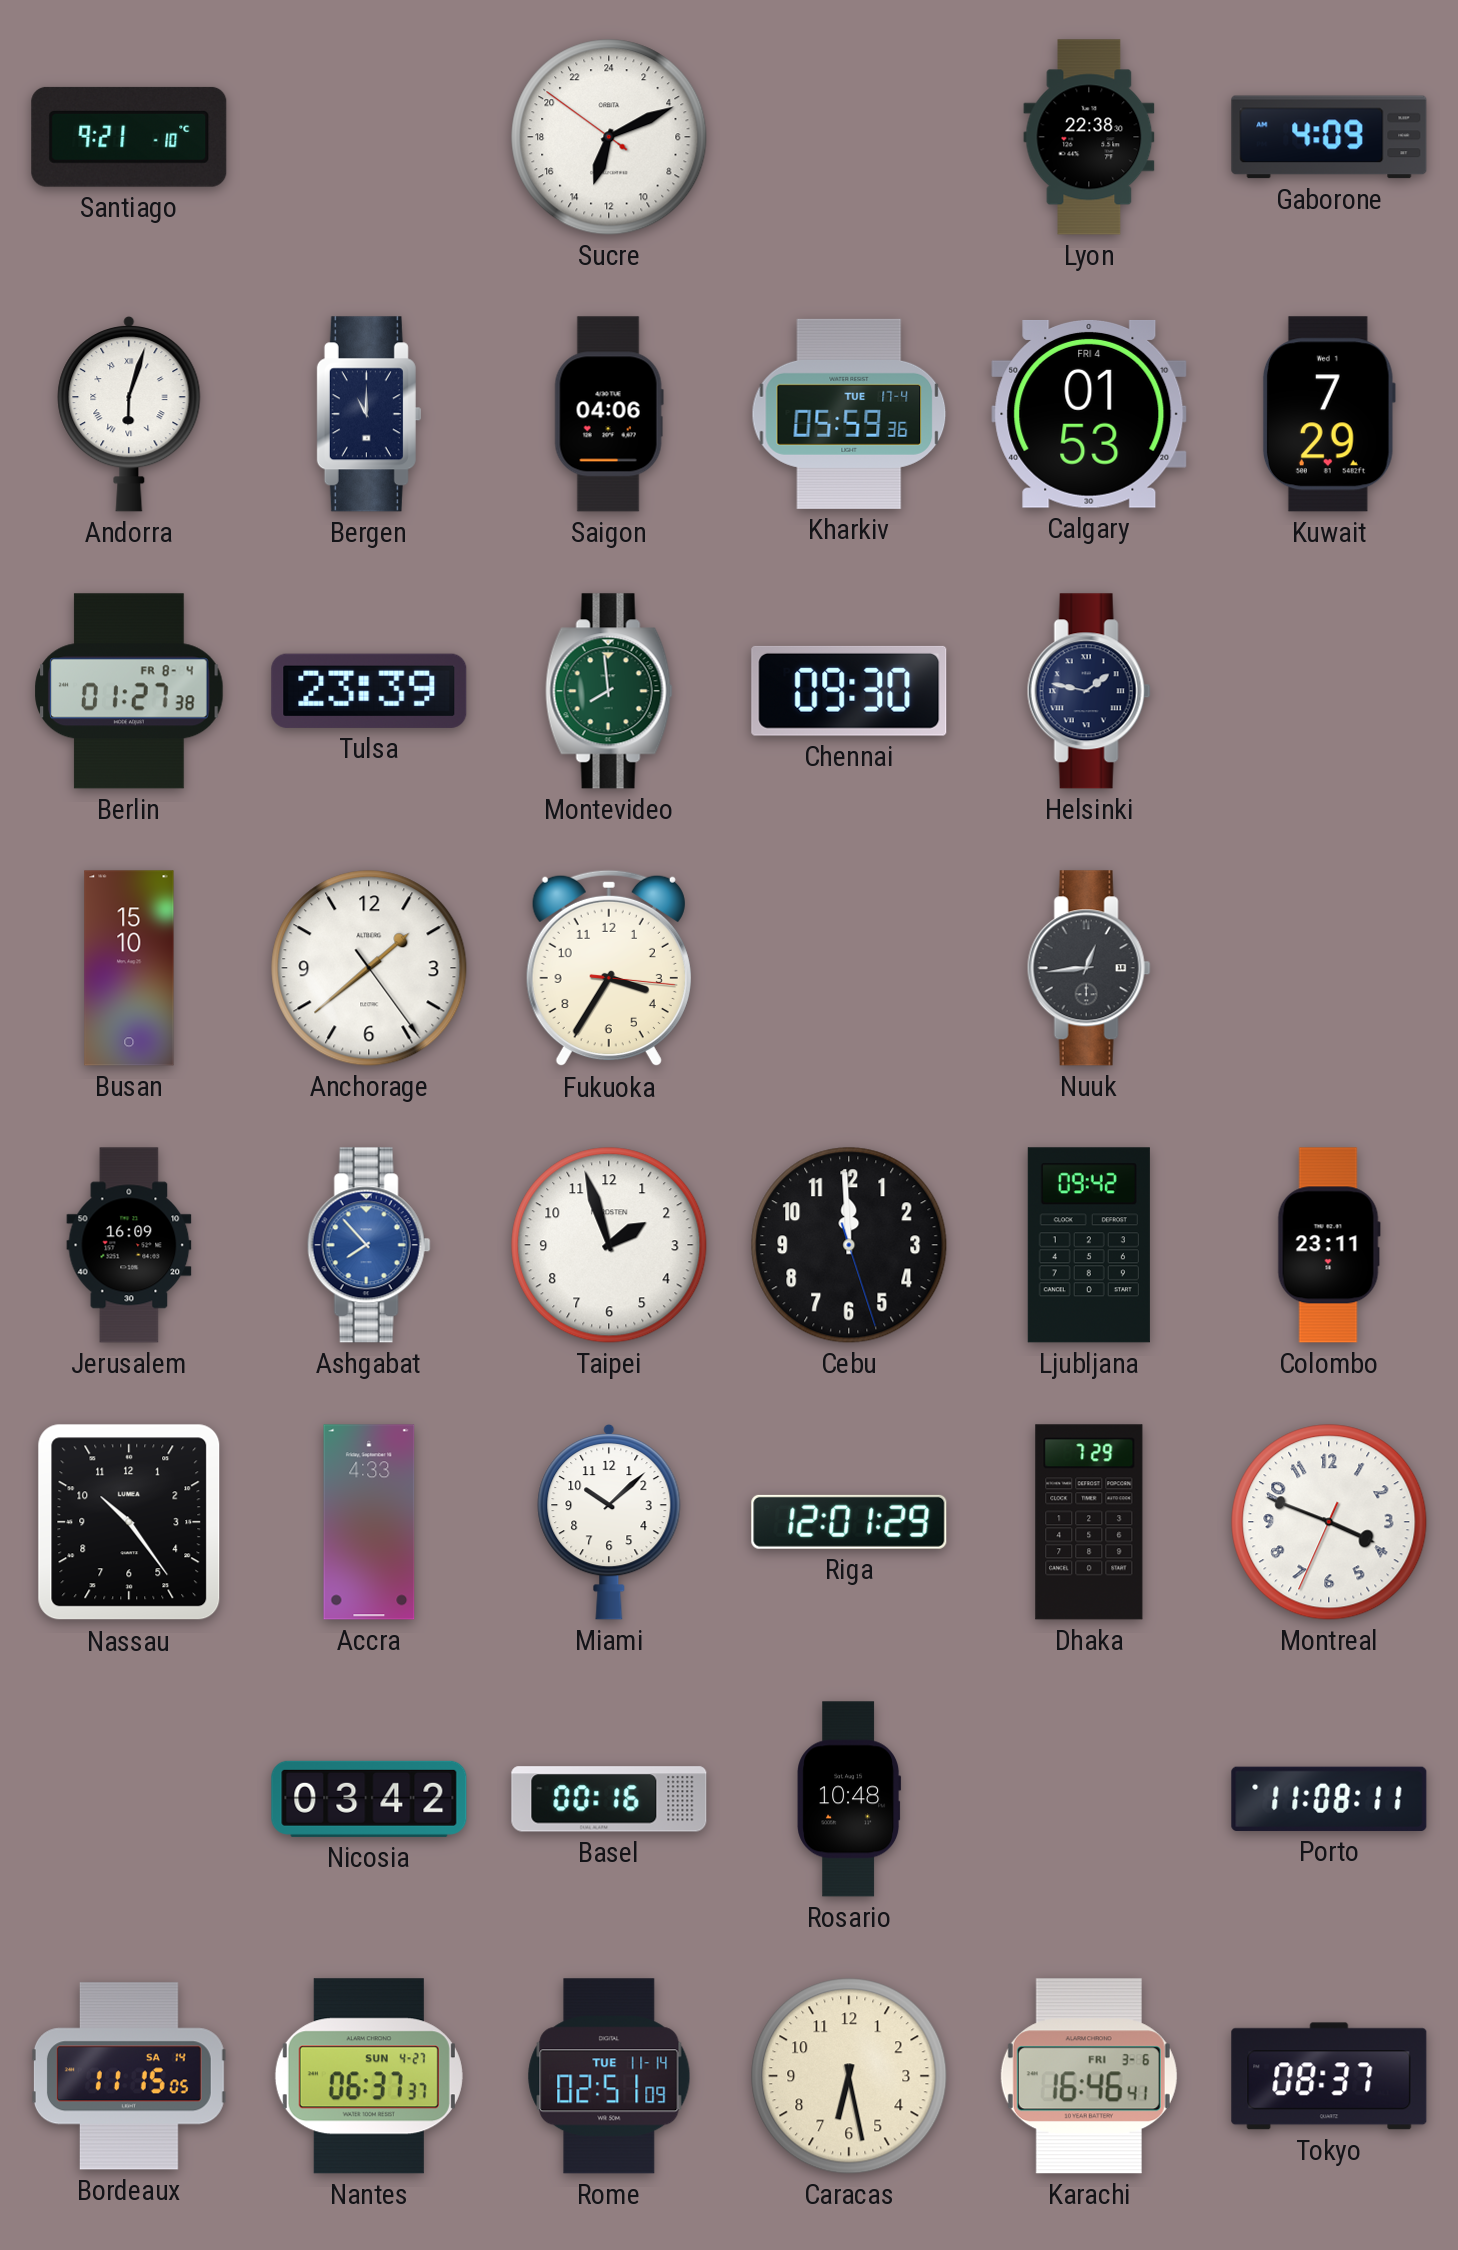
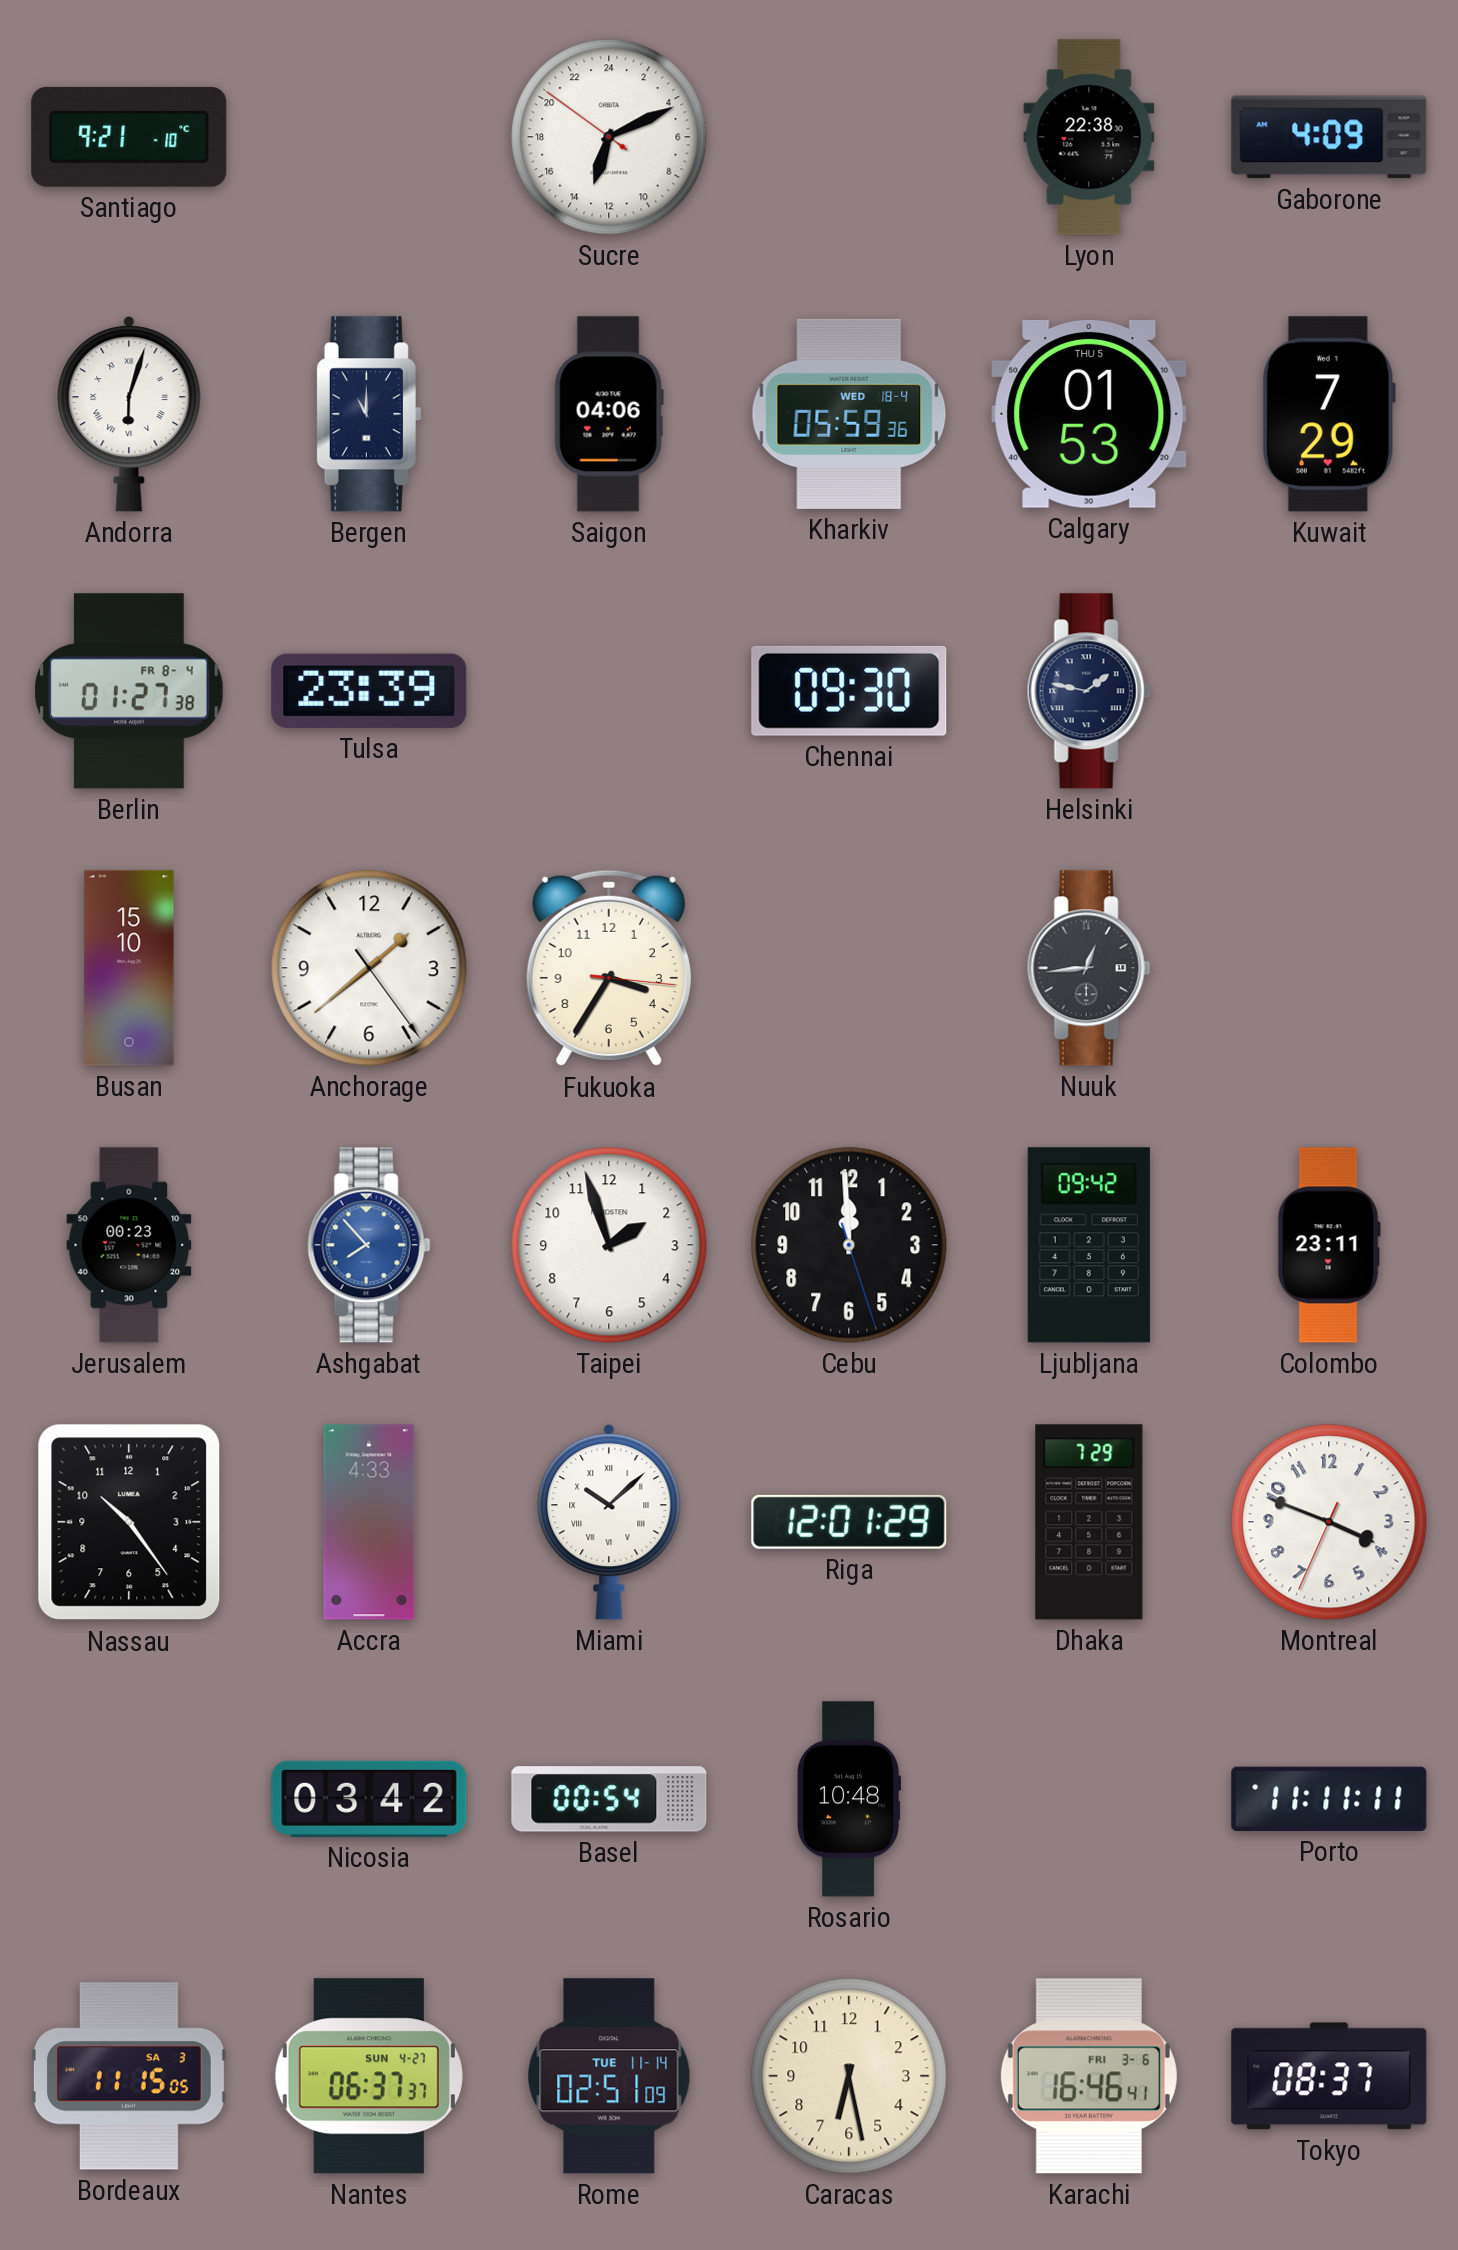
Kharkiv date: TUE 17-4 -> WED 18-4
Calgary date: FRI 4 -> THU 5
Montevideo: 7:59 -> none
Jerusalem: 16:09 -> 00:23
Miami numerals: Arabic -> Roman
Basel: 00:16 -> 00:54
Porto: 11:08 -> 11:11
Bordeaux date: SA 14 -> SA 3
